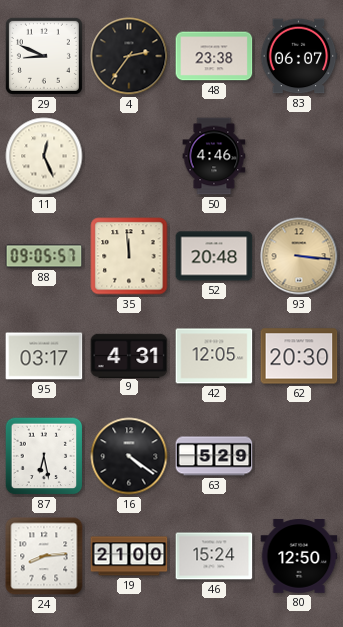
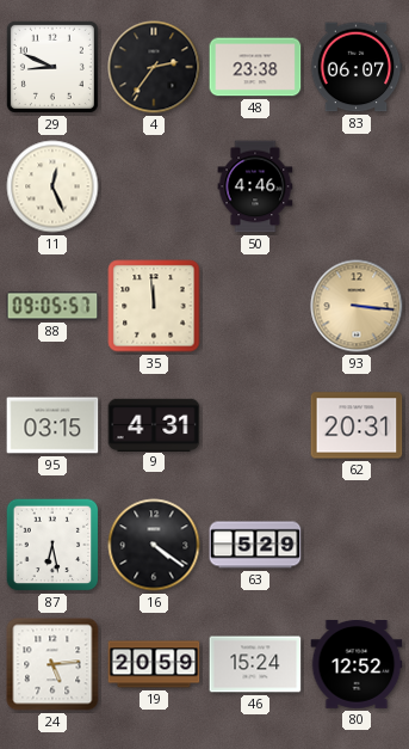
52: 20:48 -> none
95: 03:17 -> 03:15
42: 12:05 -> none
62: 20:30 -> 20:31
24: 8:14 -> 5:14
19: 21:00 -> 20:59
80: 12:50 -> 12:52
